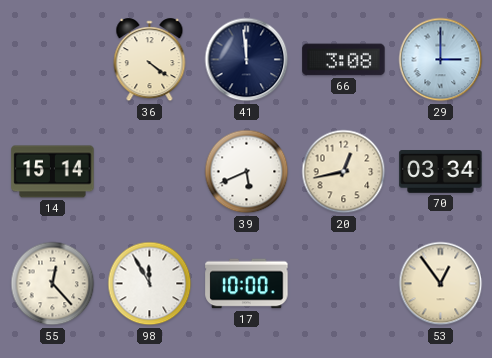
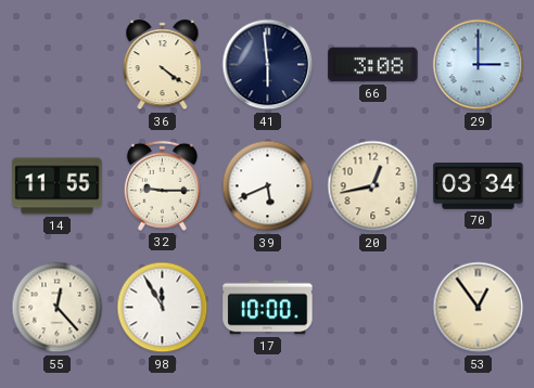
41: 11:59 -> 5:59
14: 15:14 -> 11:55
32: none -> 9:15
